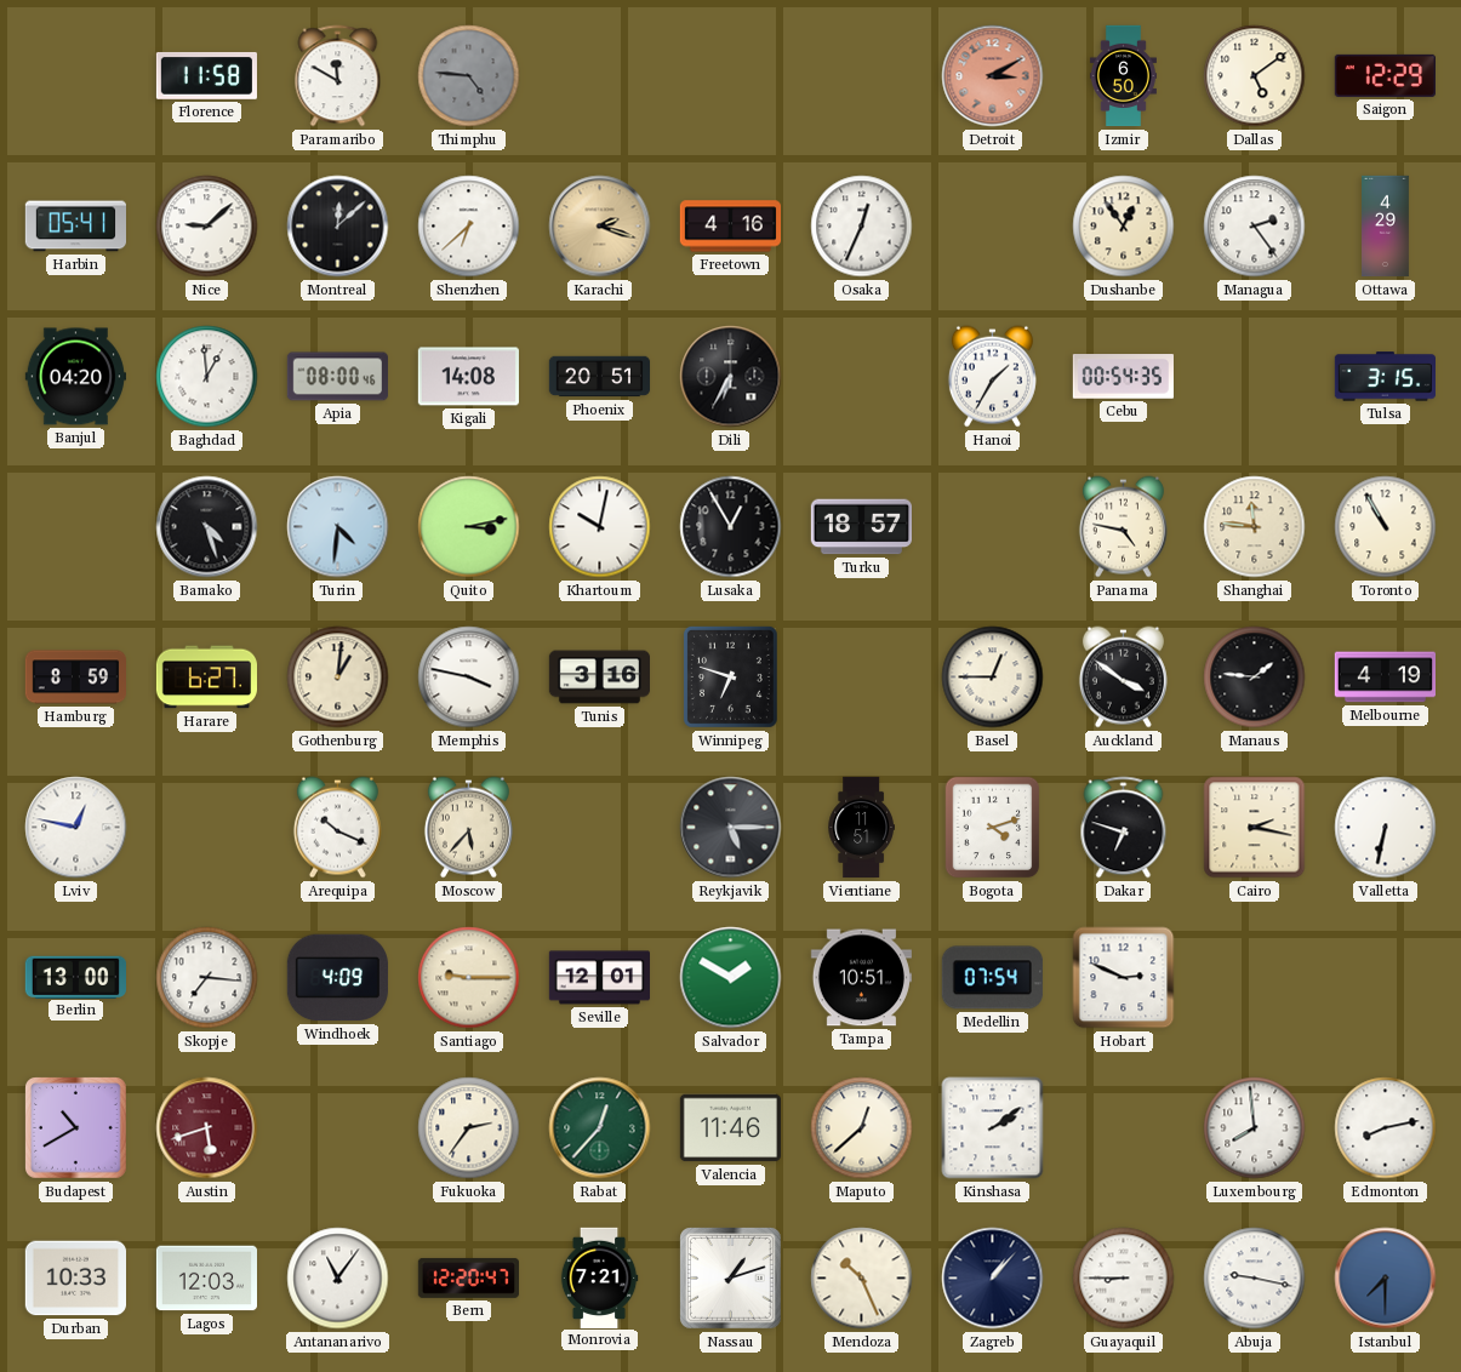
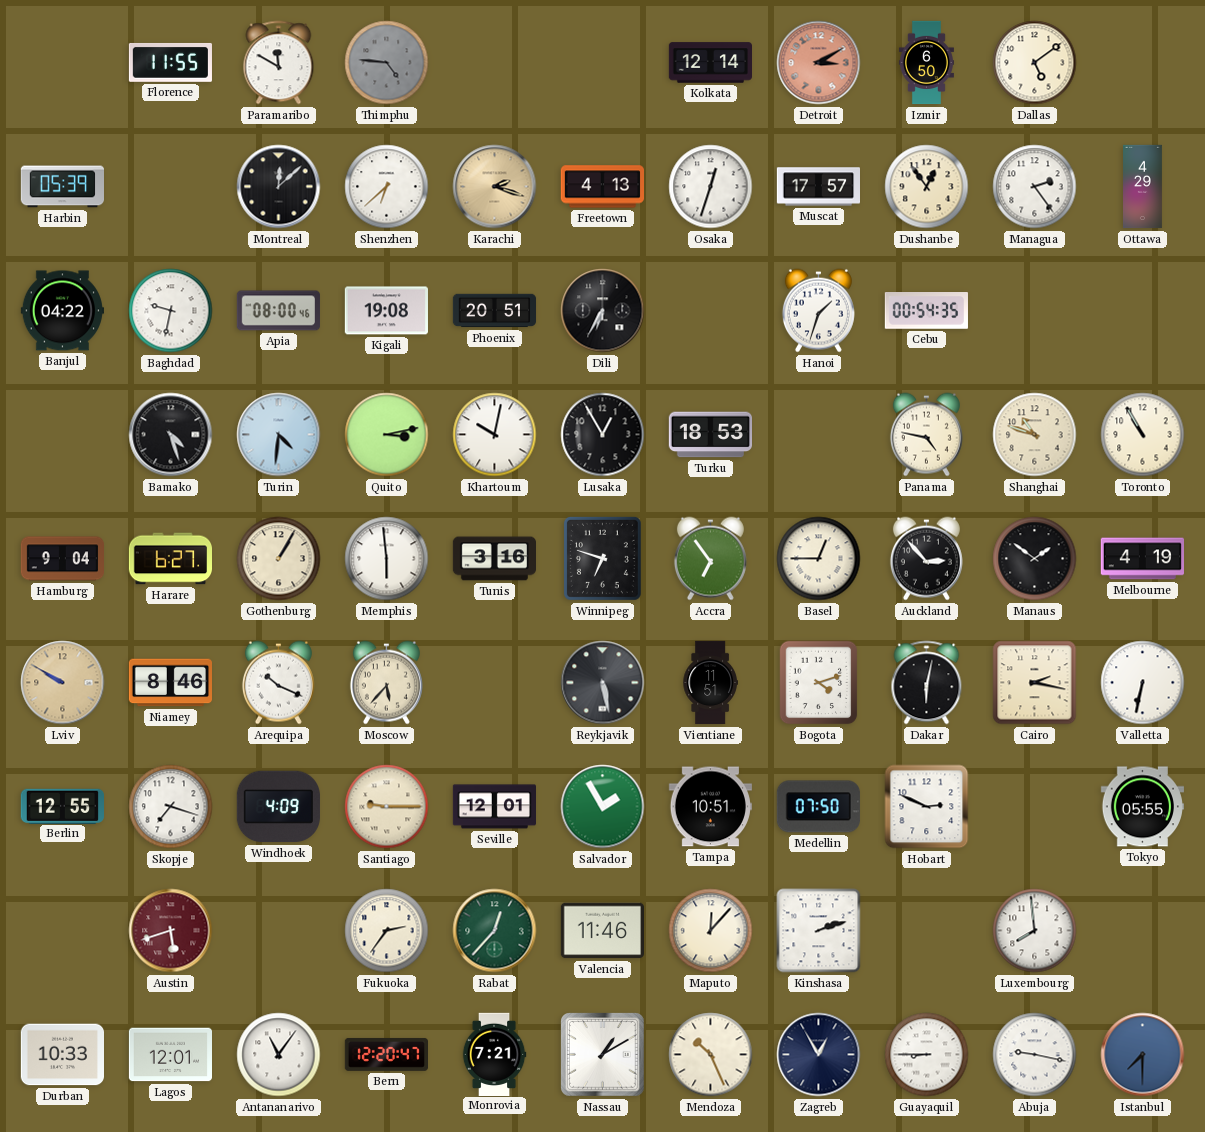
Florence: 11:58 -> 11:55
Kolkata: none -> 12:14
Saigon: 12:29 -> none
Harbin: 05:41 -> 05:39
Nice: 9:08 -> none
Freetown: 4:16 -> 4:13
Osaka: 12:34 -> 12:33
Muscat: none -> 17:57
Banjul: 04:20 -> 04:22
Baghdad: 12:59 -> 9:32
Kigali: 14:08 -> 19:08
Hanoi: 1:35 -> 1:33
Tulsa: 3:15 -> none
Turku: 18:57 -> 18:53
Shanghai: 11:46 -> 10:48
Hamburg: 8:59 -> 9:04
Gothenburg: 1:01 -> 1:05
Memphis: 3:47 -> 5:59
Accra: none -> 6:54
Auckland: 3:51 -> 2:53
Manaus: 1:46 -> 1:51
Lviv: 12:47 -> 9:50
Lviv dial: white -> champagne
Niamey: none -> 8:46
Reykjavik: 5:15 -> 5:28
Dakar: 6:48 -> 6:02
Berlin: 13:00 -> 12:55
Skopje: 7:16 -> 7:18
Salvador: 1:50 -> 1:55
Medellin: 07:54 -> 07:50
Tokyo: none -> 05:55
Budapest: 10:40 -> none
Maputo: 12:38 -> 12:07
Kinshasa: 2:09 -> 2:12
Edmonton: 8:13 -> none
Lagos: 12:03 -> 12:01
Nassau: 1:12 -> 1:10
Zagreb: 1:07 -> 12:55
